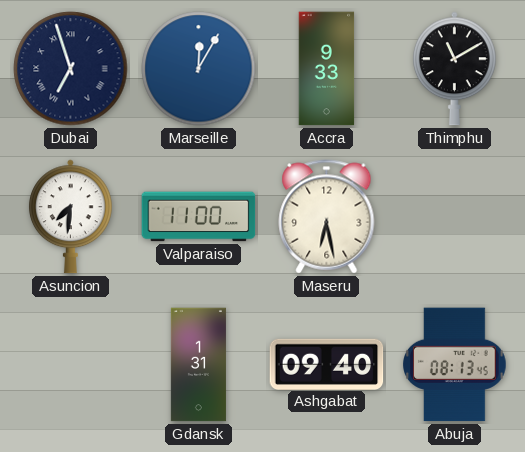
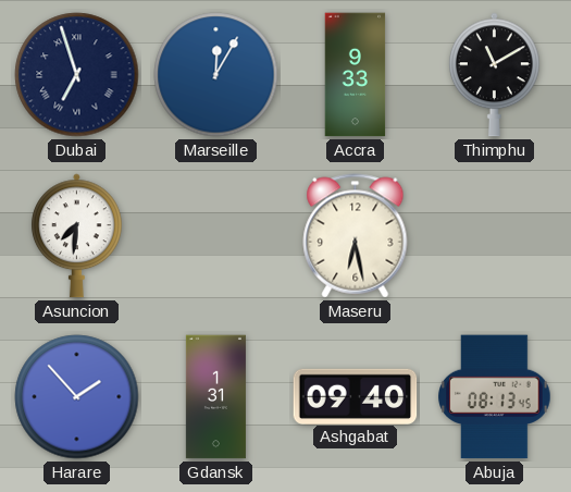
Valparaiso: 11:00 -> none
Harare: none -> 1:53
